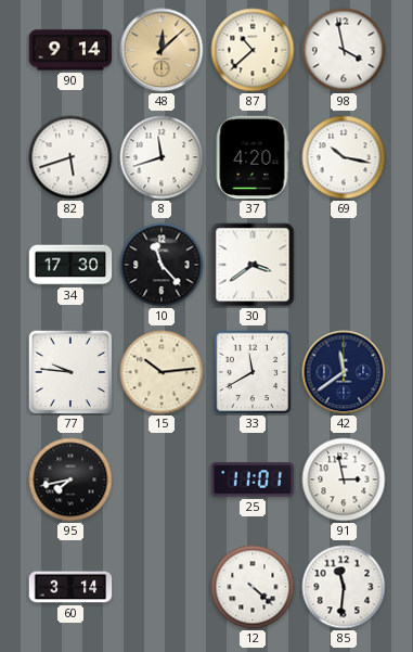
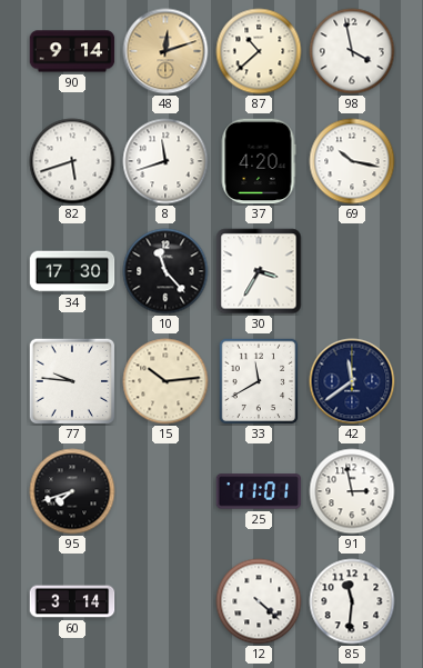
48: 12:08 -> 12:12
30: 3:39 -> 3:35
95: 7:43 -> 7:42
